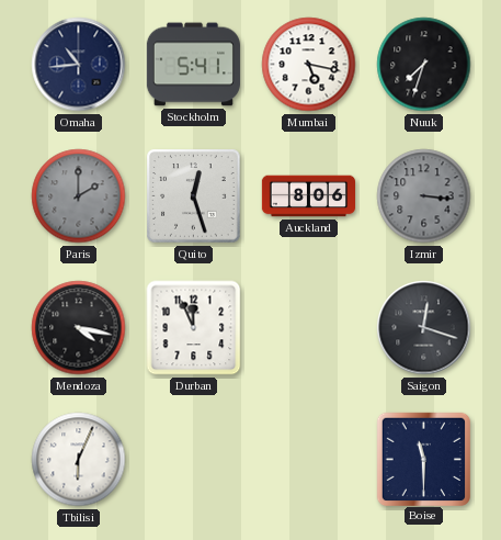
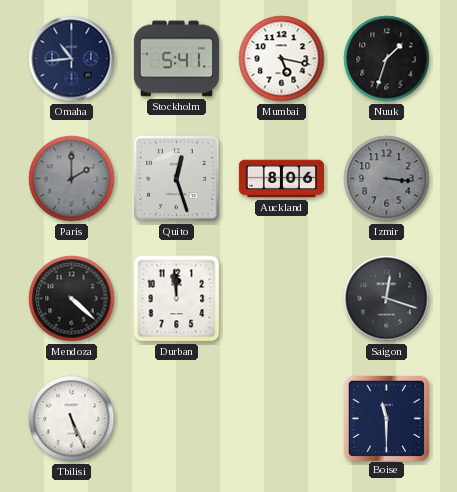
Nuuk: 7:33 -> 1:33
Mendoza: 4:17 -> 4:22
Durban: 11:56 -> 11:59
Tbilisi: 6:04 -> 5:26
